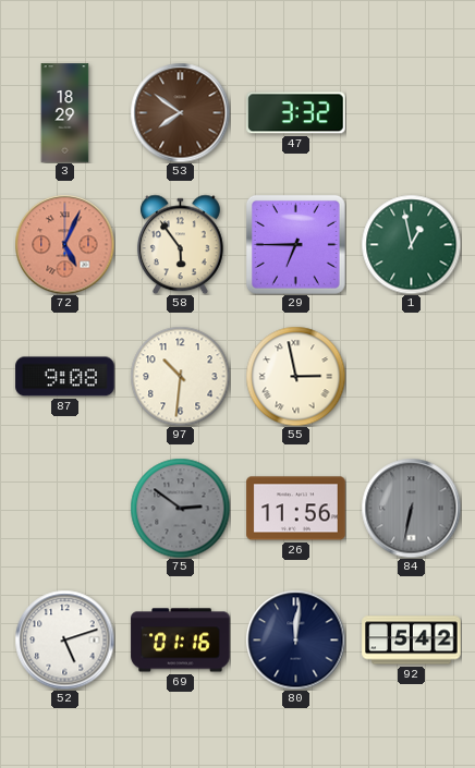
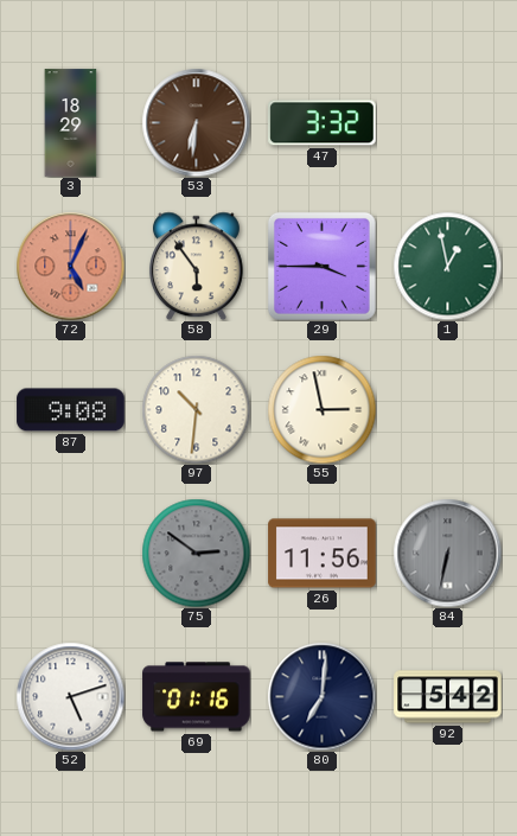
53: 7:51 -> 6:31
29: 6:45 -> 3:45
80: 12:01 -> 7:01
